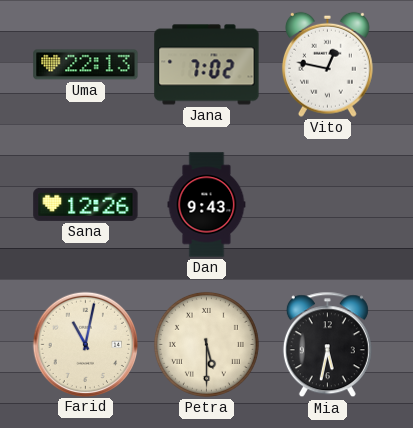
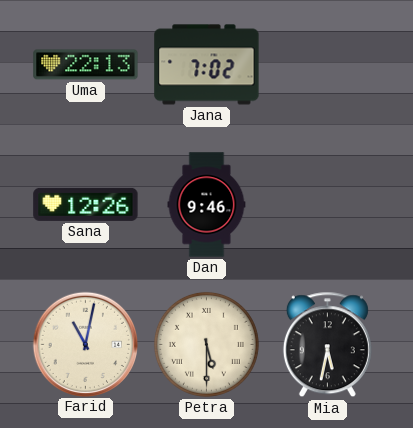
Vito: 12:47 -> none
Dan: 9:43 -> 9:46
